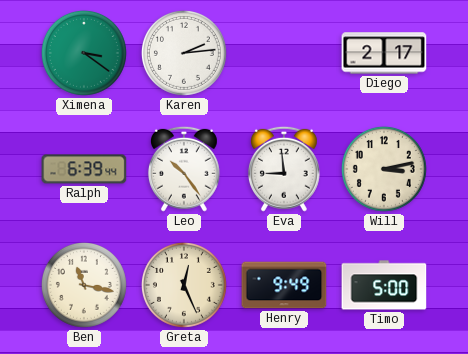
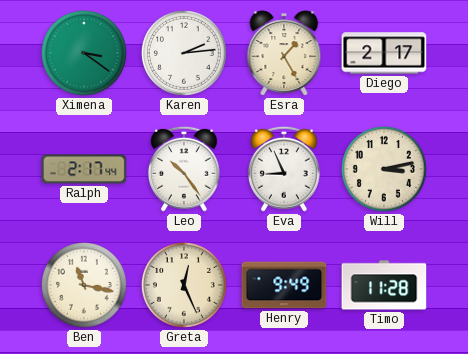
Esra: none -> 1:25
Ralph: 6:39 -> 2:17
Eva: 8:59 -> 8:56
Timo: 5:00 -> 11:28
